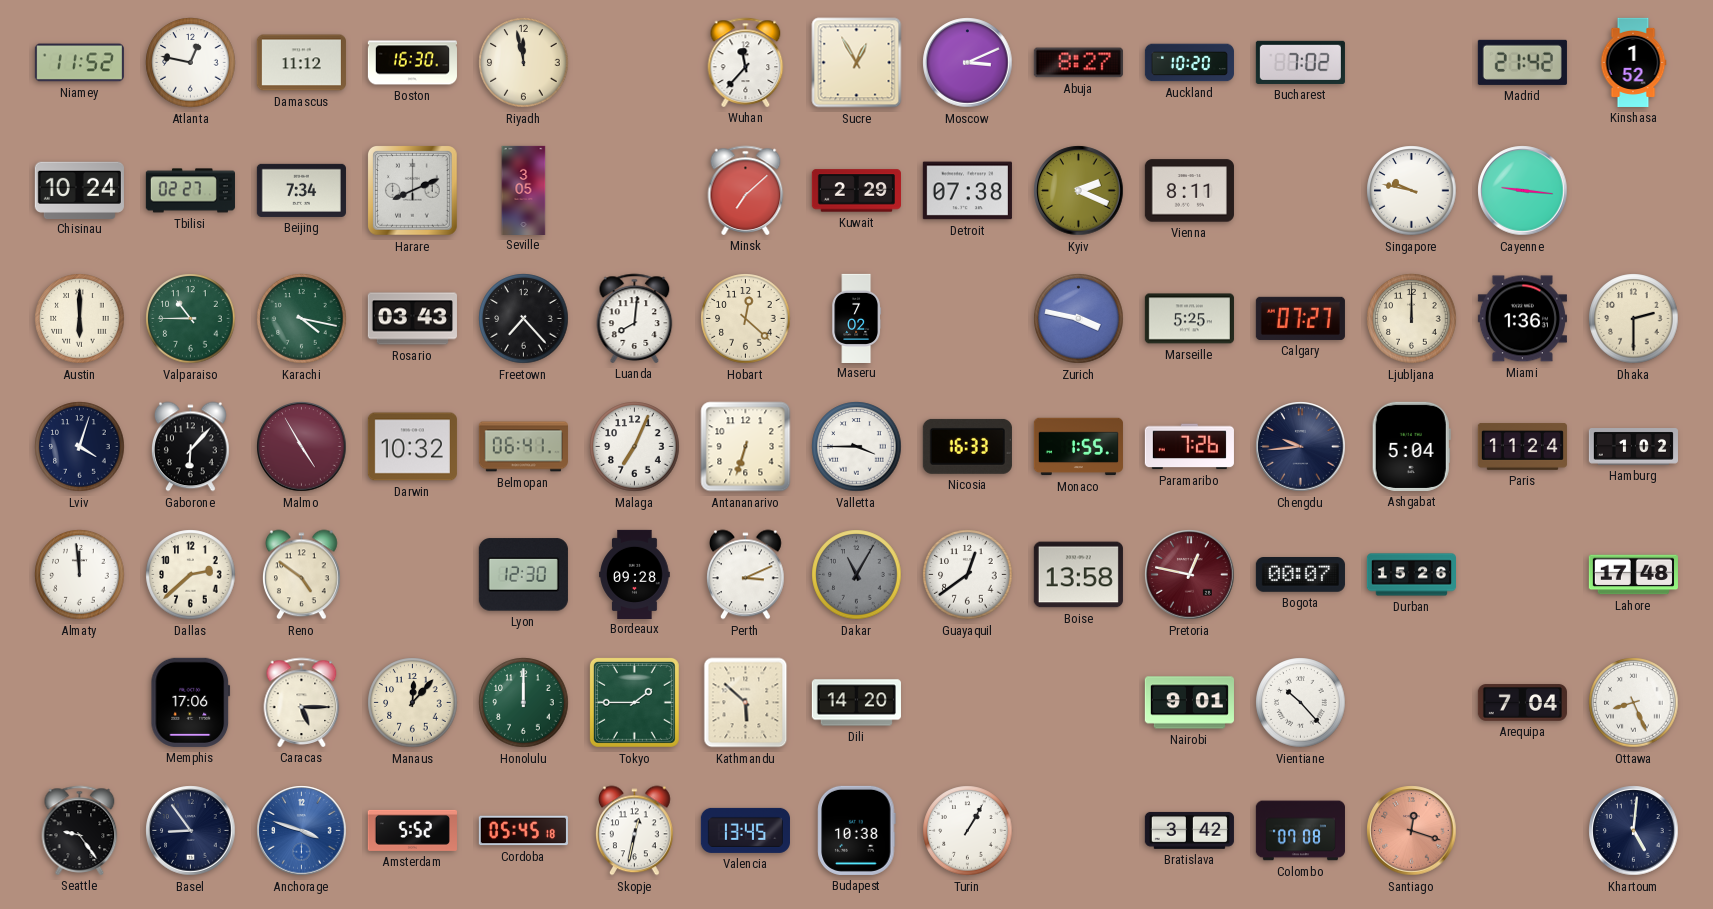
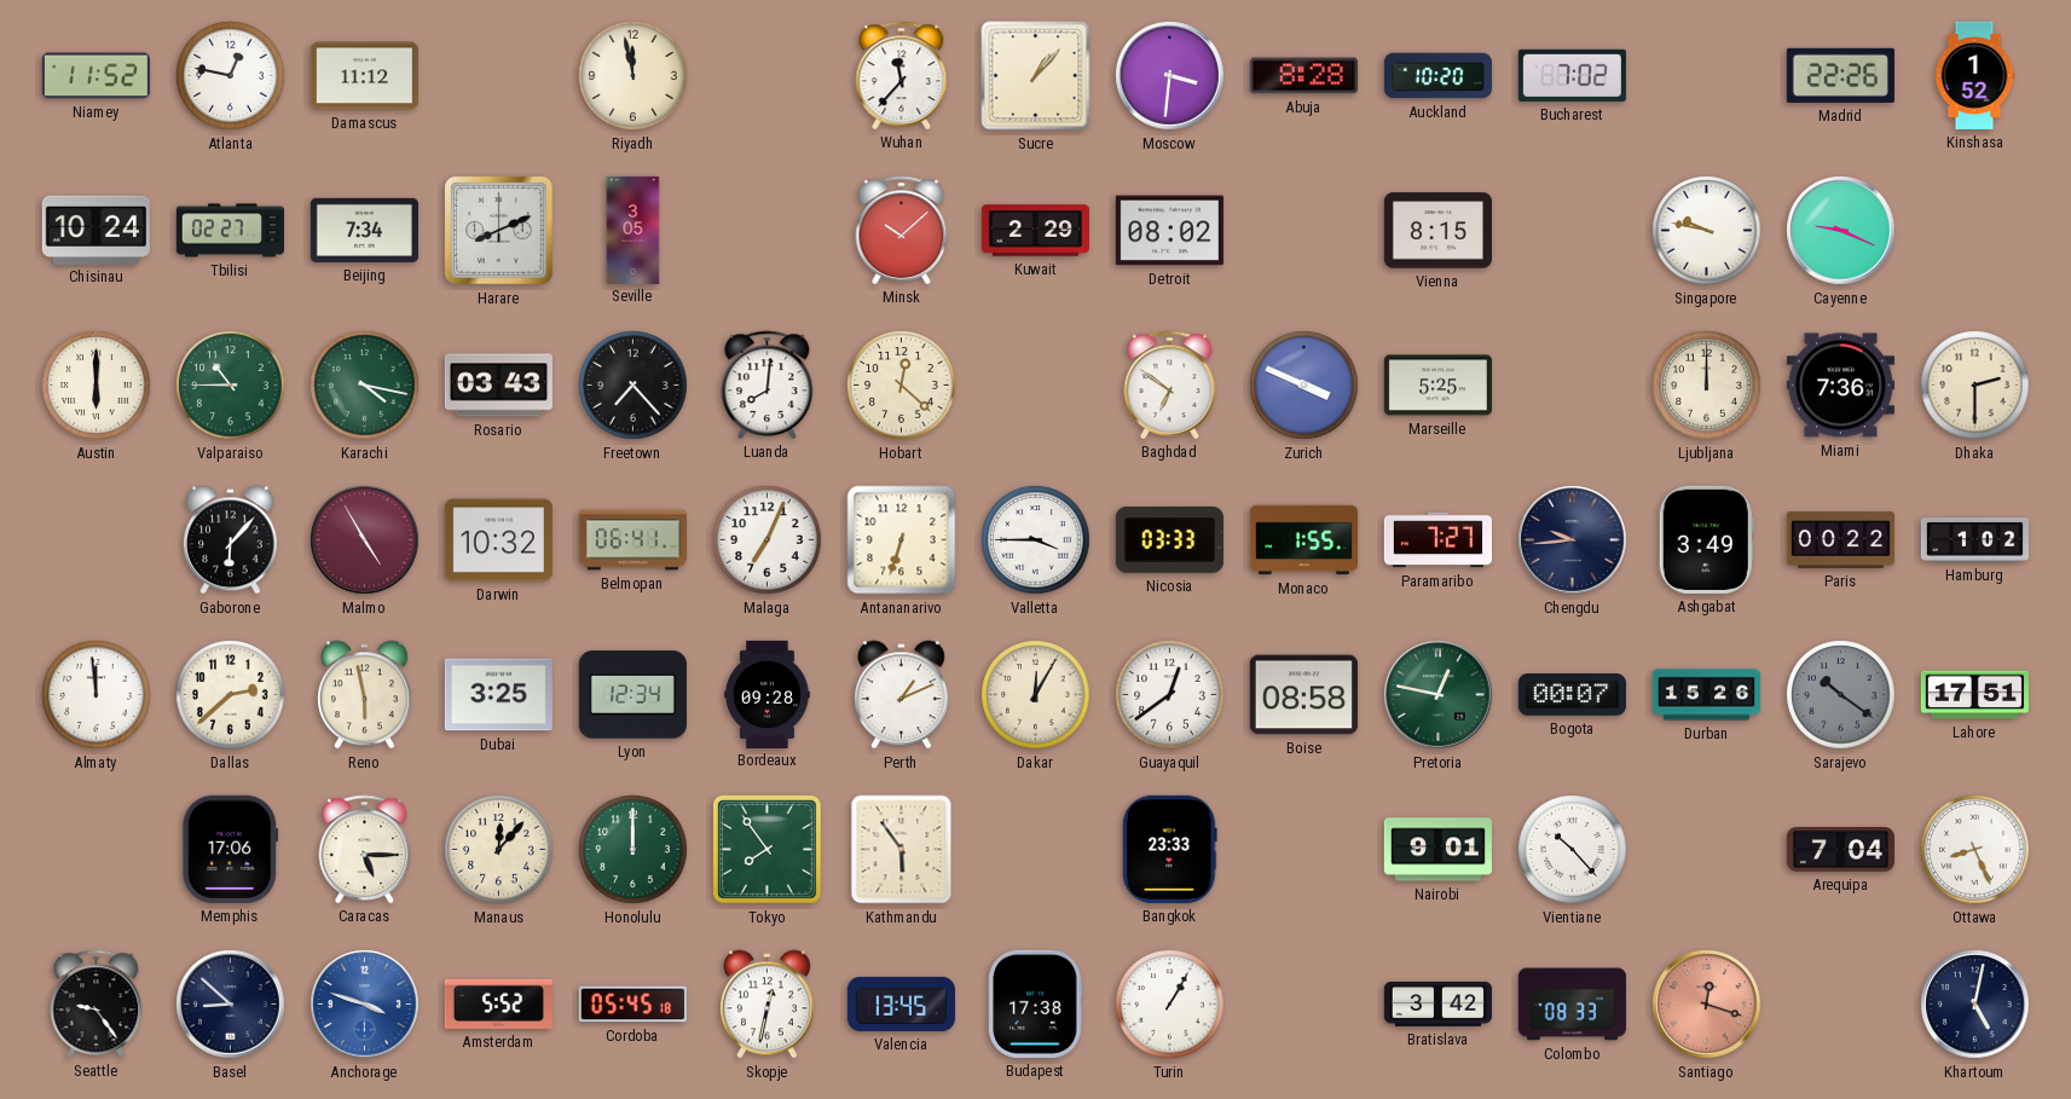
Boston: 16:30 -> none
Sucre: 12:55 -> 1:07
Moscow: 3:11 -> 3:31
Abuja: 8:27 -> 8:28
Madrid: 21:42 -> 22:26
Minsk: 7:08 -> 10:08
Detroit: 07:38 -> 08:02
Kyiv: 2:19 -> none
Vienna: 8:11 -> 8:15
Cayenne: 9:16 -> 9:19
Maseru: 7:02 -> none
Baghdad: none -> 6:51
Zurich: 3:47 -> 3:49
Calgary: 07:27 -> none
Miami: 1:36 -> 7:36
Lviv: 4:03 -> none
Nicosia: 16:33 -> 03:33
Paramaribo: 7:26 -> 7:27
Ashgabat: 5:04 -> 3:49
Paris: 11:24 -> 00:22
Reno: 4:51 -> 5:58
Dubai: none -> 3:25
Lyon: 12:30 -> 12:34
Perth: 3:11 -> 1:11
Dakar: 11:05 -> 12:05
Dakar dial: grey -> cream
Boise: 13:58 -> 08:58
Pretoria dial: burgundy -> green
Sarajevo: none -> 10:21
Lahore: 17:48 -> 17:51
Tokyo: 1:45 -> 7:54
Kathmandu: 5:52 -> 5:54
Dili: 14:20 -> none
Bangkok: none -> 23:33
Basel: 8:54 -> 8:52
Budapest: 10:38 -> 17:38
Colombo: 07:08 -> 08:33
Khartoum: 5:01 -> 5:02
